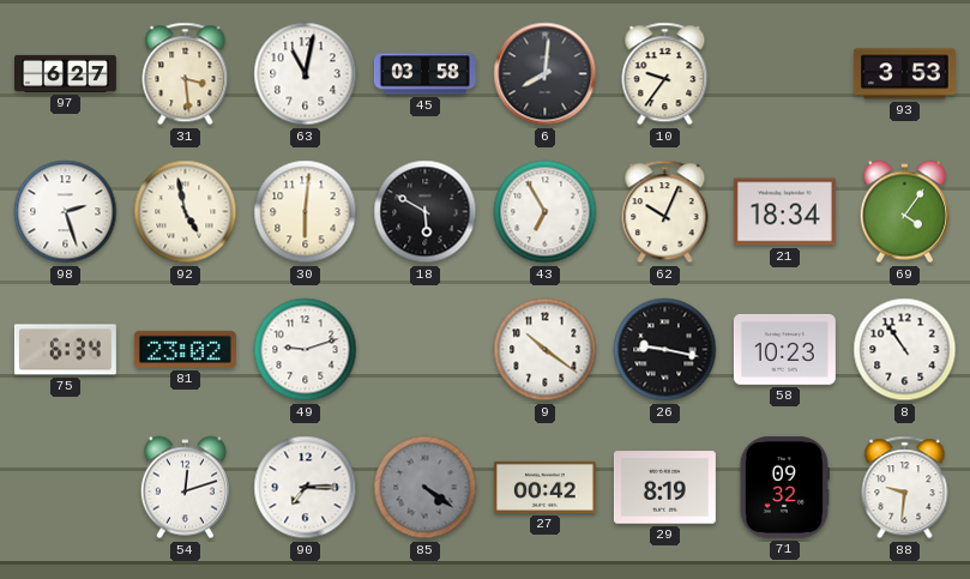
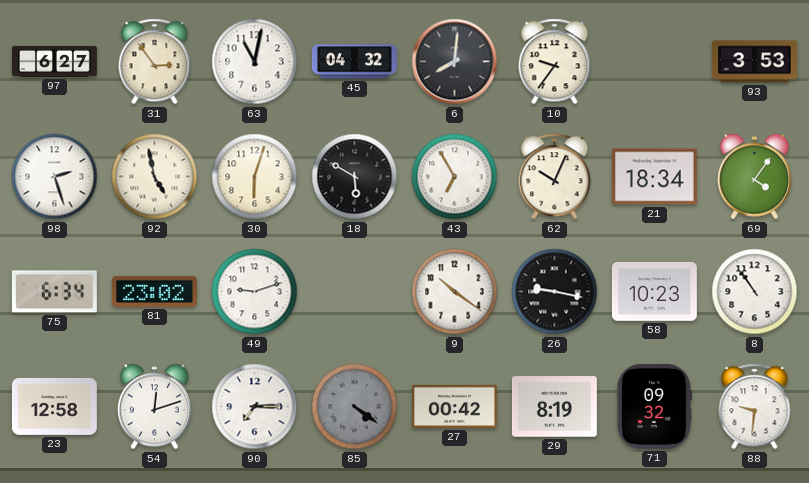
31: 3:29 -> 2:54
45: 03:58 -> 04:32
30: 6:01 -> 6:03
23: none -> 12:58
